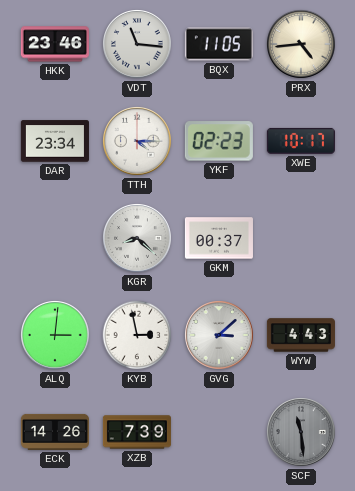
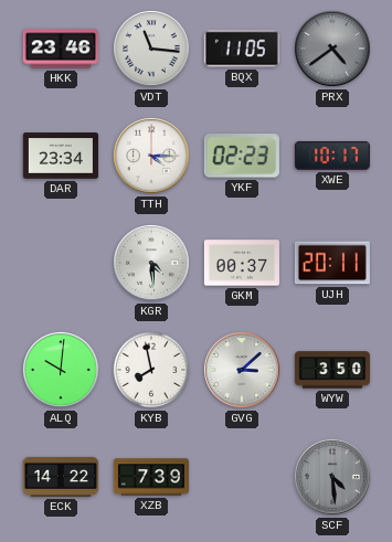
PRX: 4:44 -> 4:39
PRX dial: cream -> grey
KGR: 8:22 -> 4:29
UJH: none -> 20:11
ALQ: 3:01 -> 10:01
KYB: 2:58 -> 7:58
WYW: 4:43 -> 3:50
ECK: 14:26 -> 14:22
SCF: 11:29 -> 4:29
